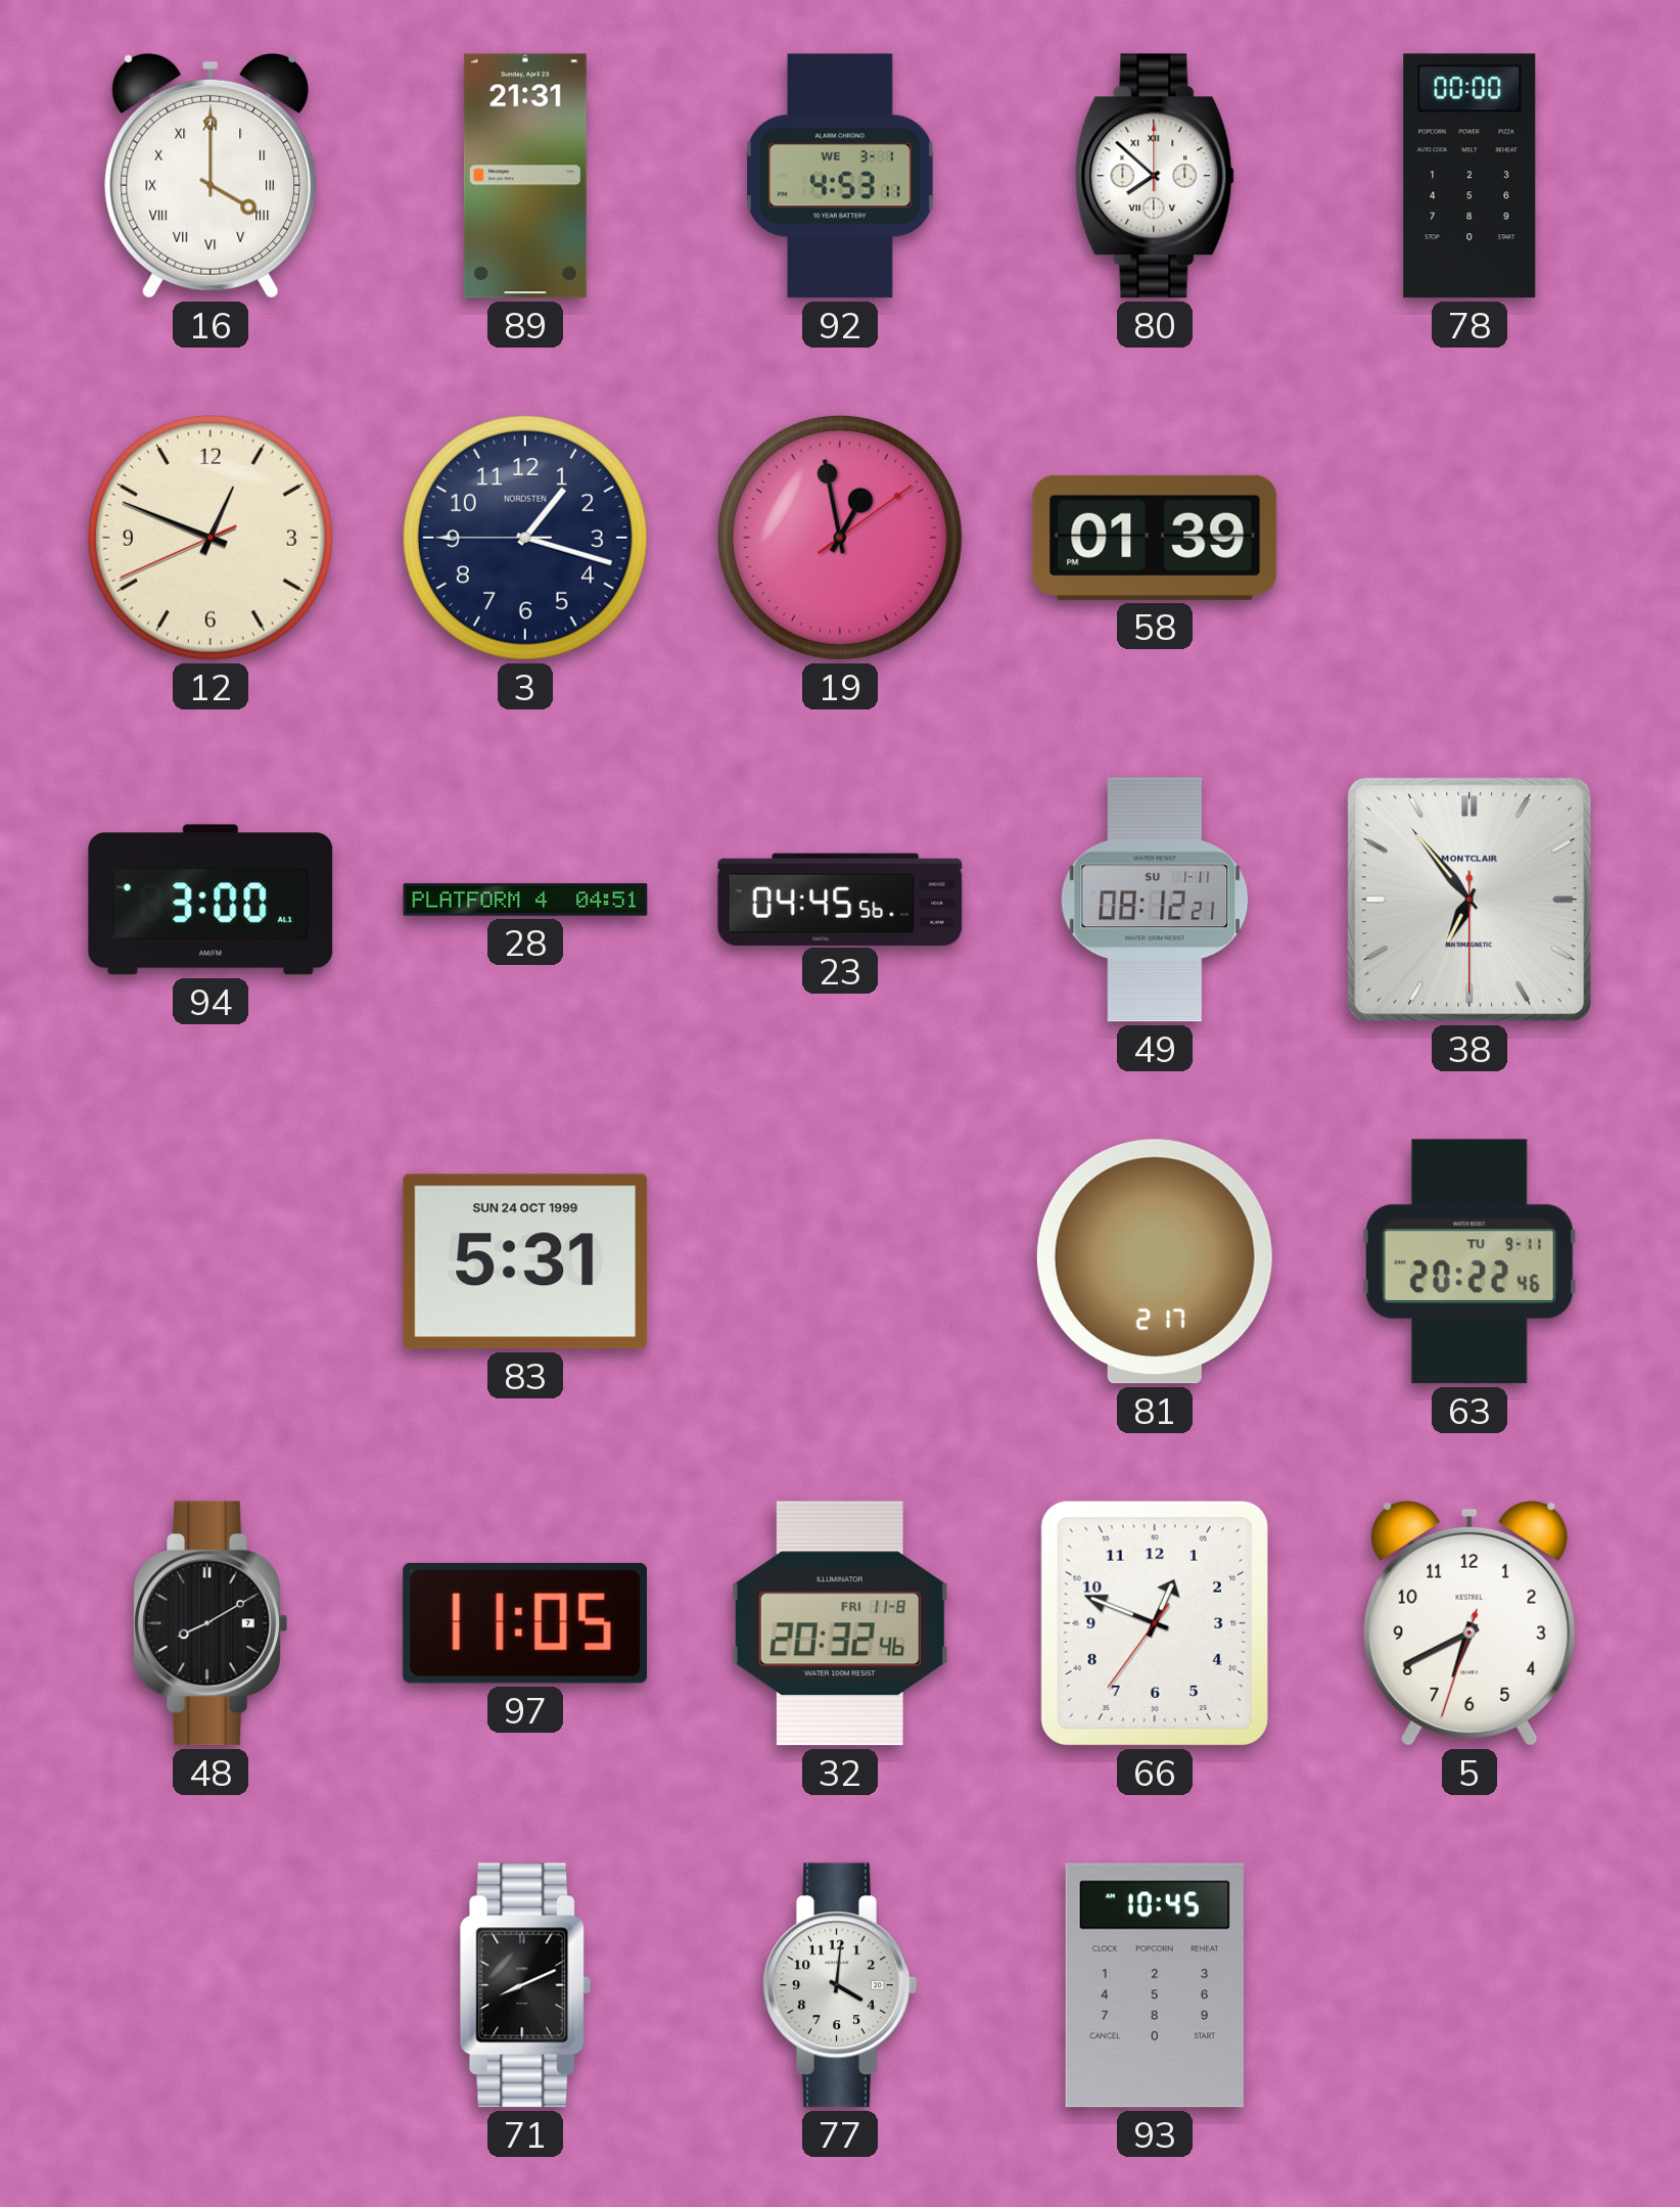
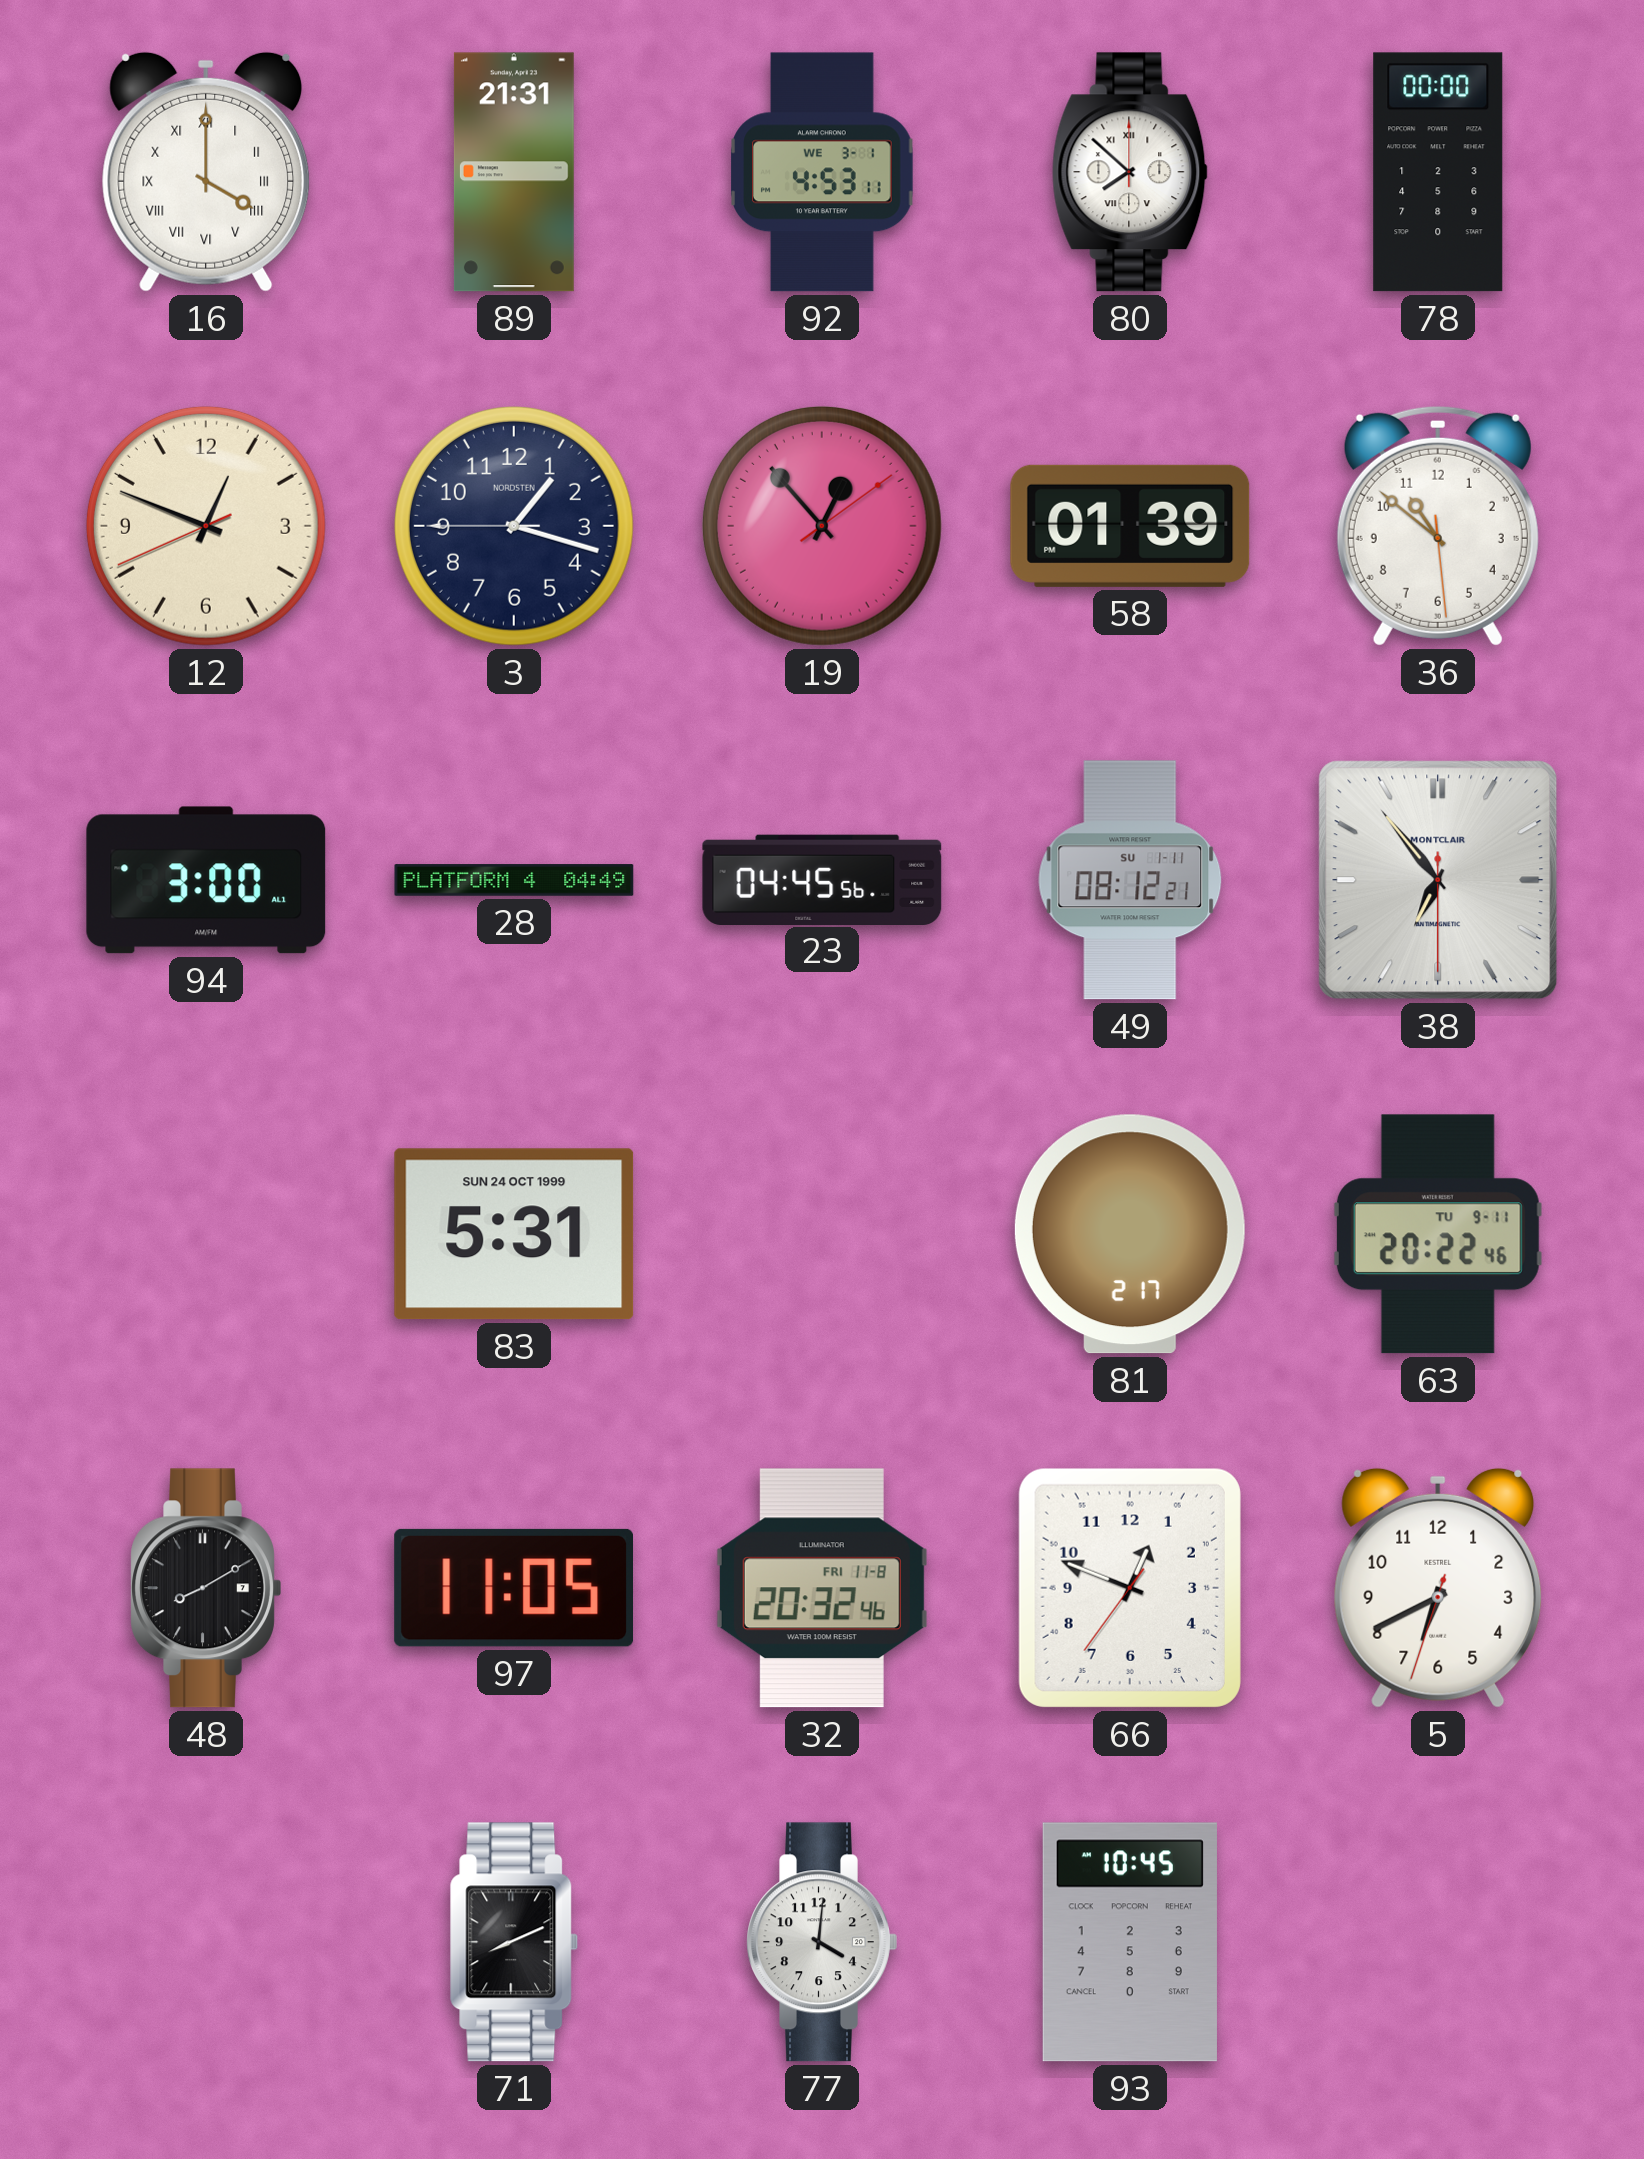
19: 12:58 -> 12:53
36: none -> 10:51
28: 04:51 -> 04:49
